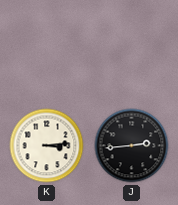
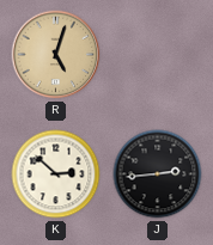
R: none -> 5:03
K: 3:14 -> 2:52
